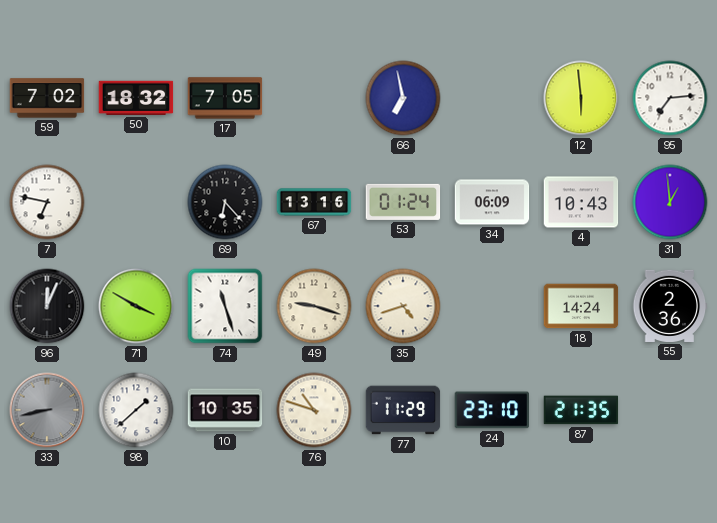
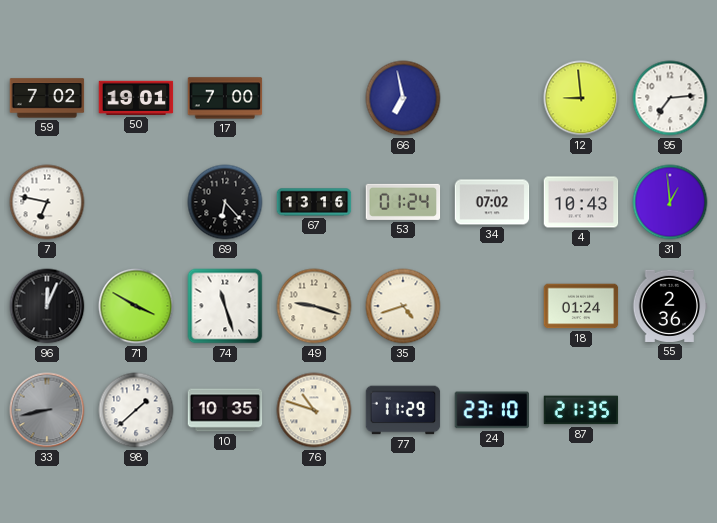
50: 18:32 -> 19:01
17: 7:05 -> 7:00
12: 5:59 -> 8:59
34: 06:09 -> 07:02
18: 14:24 -> 01:24
